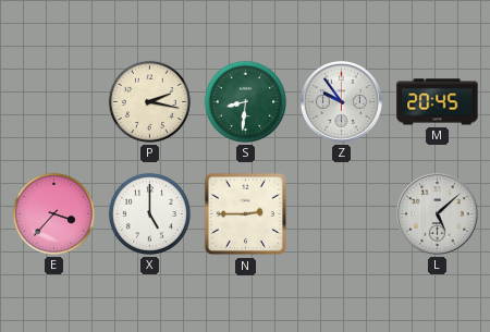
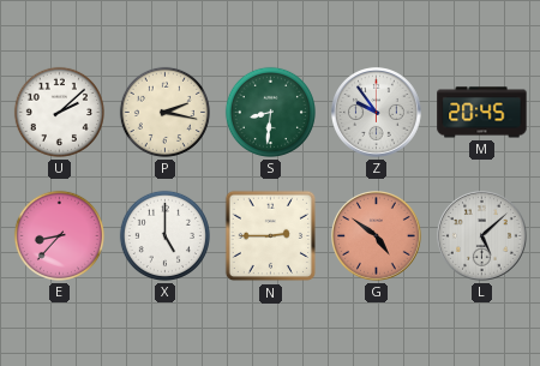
U: none -> 2:08
E: 3:37 -> 8:37
G: none -> 4:51
